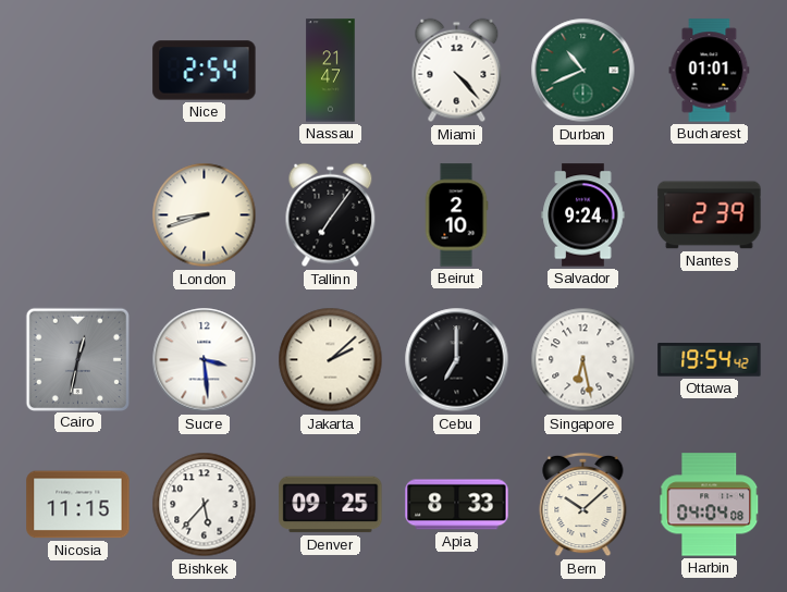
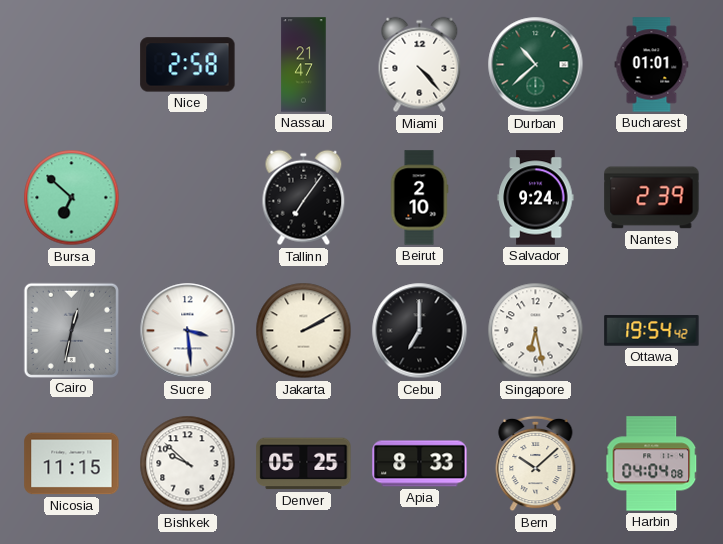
Nice: 2:54 -> 2:58
Durban: 10:41 -> 10:38
Bursa: none -> 6:52
London: 8:42 -> none
Jakarta: 2:08 -> 2:10
Bishkek: 5:37 -> 9:52
Denver: 09:25 -> 05:25
